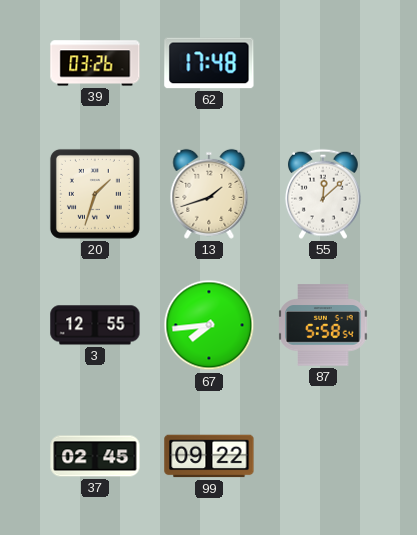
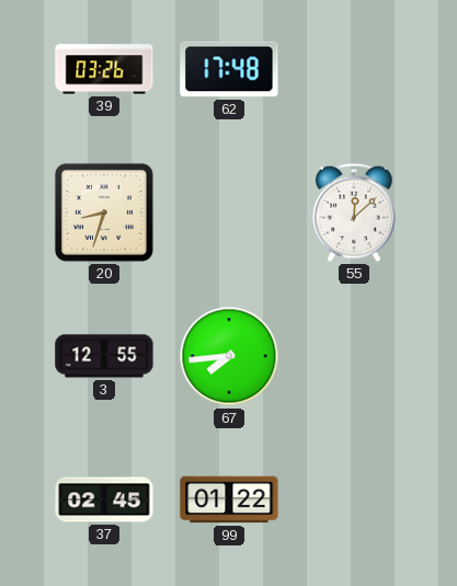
20: 1:33 -> 8:33
13: 1:42 -> none
87: 5:58 -> none
99: 09:22 -> 01:22
